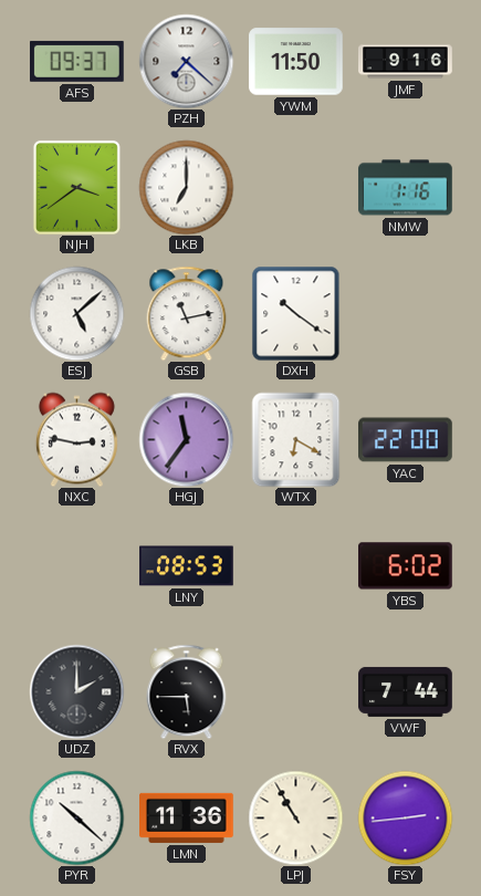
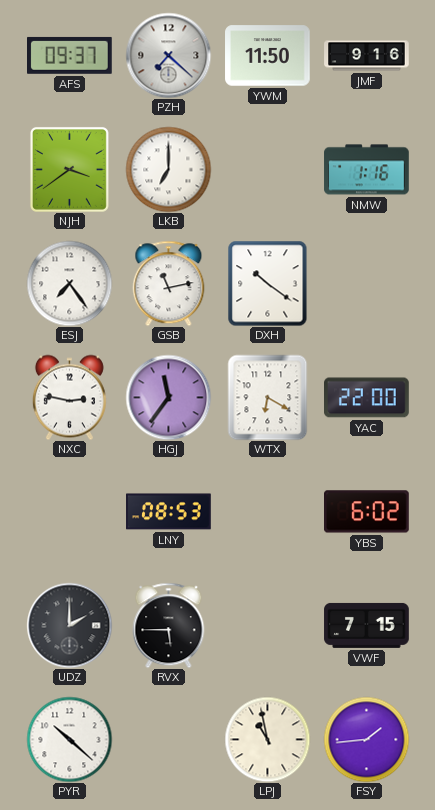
ESJ: 5:08 -> 7:24
VWF: 7:44 -> 7:15
LMN: 11:36 -> none
LPJ: 10:55 -> 10:58
FSY: 2:44 -> 1:44
